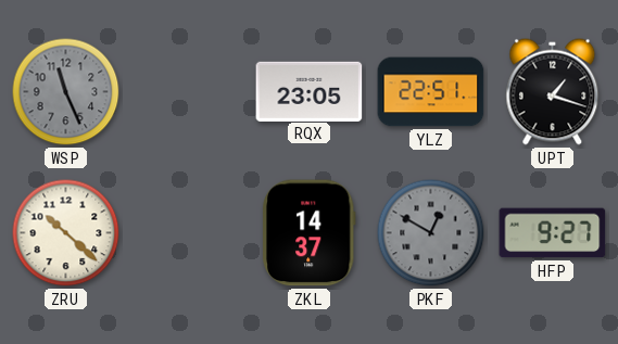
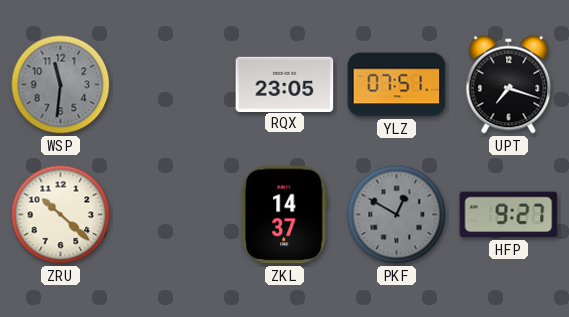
WSP: 11:26 -> 11:31
YLZ: 22:51 -> 07:51
UPT: 1:18 -> 7:18
